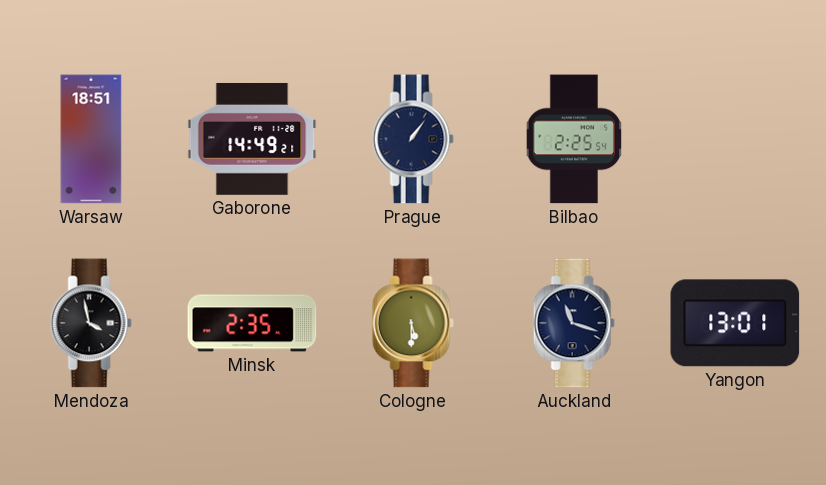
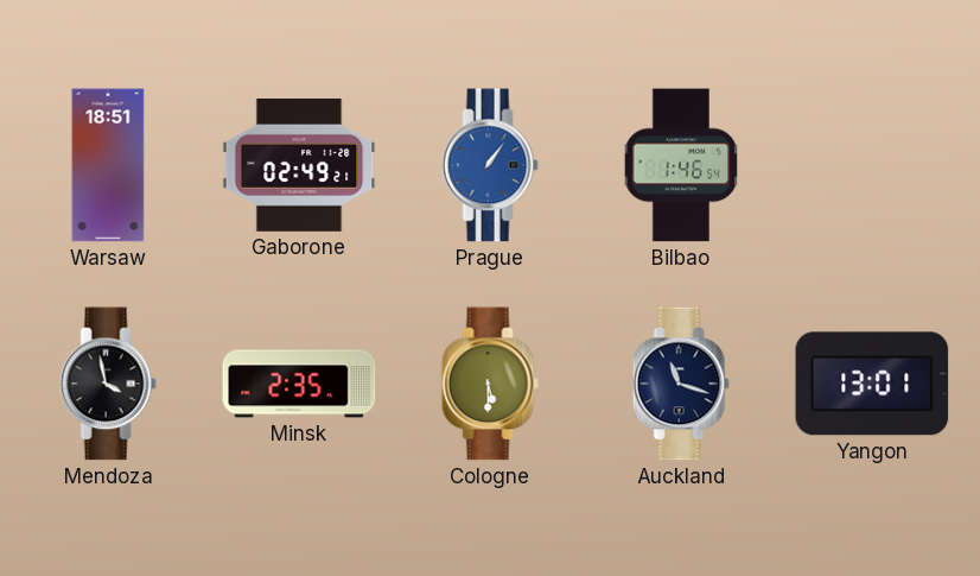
Gaborone: 14:49 -> 02:49
Prague dial: navy -> blue
Bilbao: 2:25 -> 1:46
